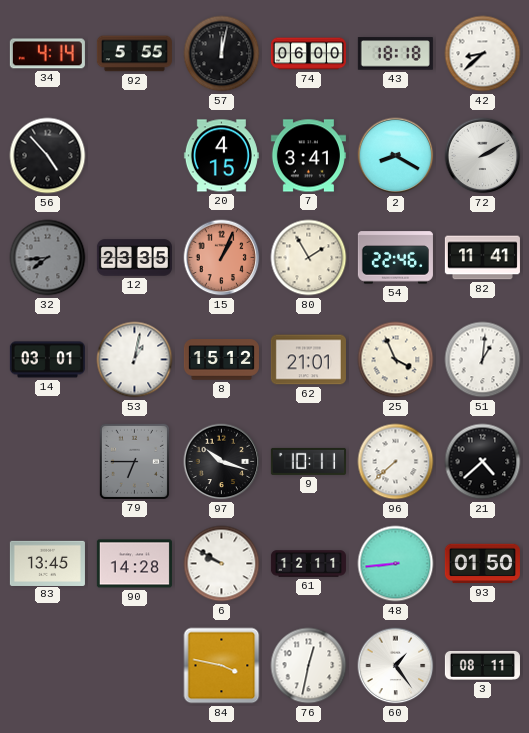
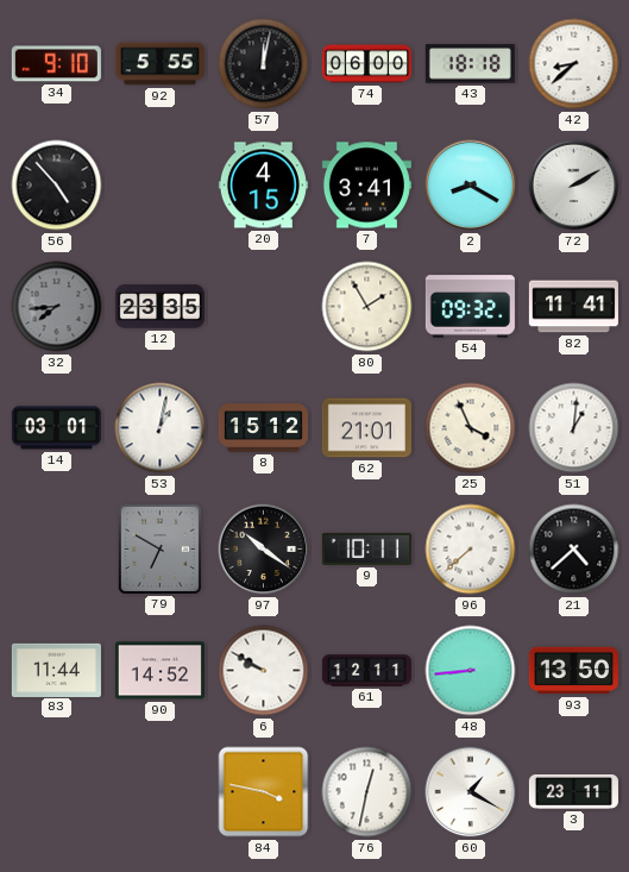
34: 4:14 -> 9:10
15: 1:04 -> none
54: 22:46 -> 09:32
79: 6:45 -> 6:50
97: 10:18 -> 10:21
83: 13:45 -> 11:44
90: 14:28 -> 14:52
93: 01:50 -> 13:50
60: 1:24 -> 1:20
3: 08:11 -> 23:11
